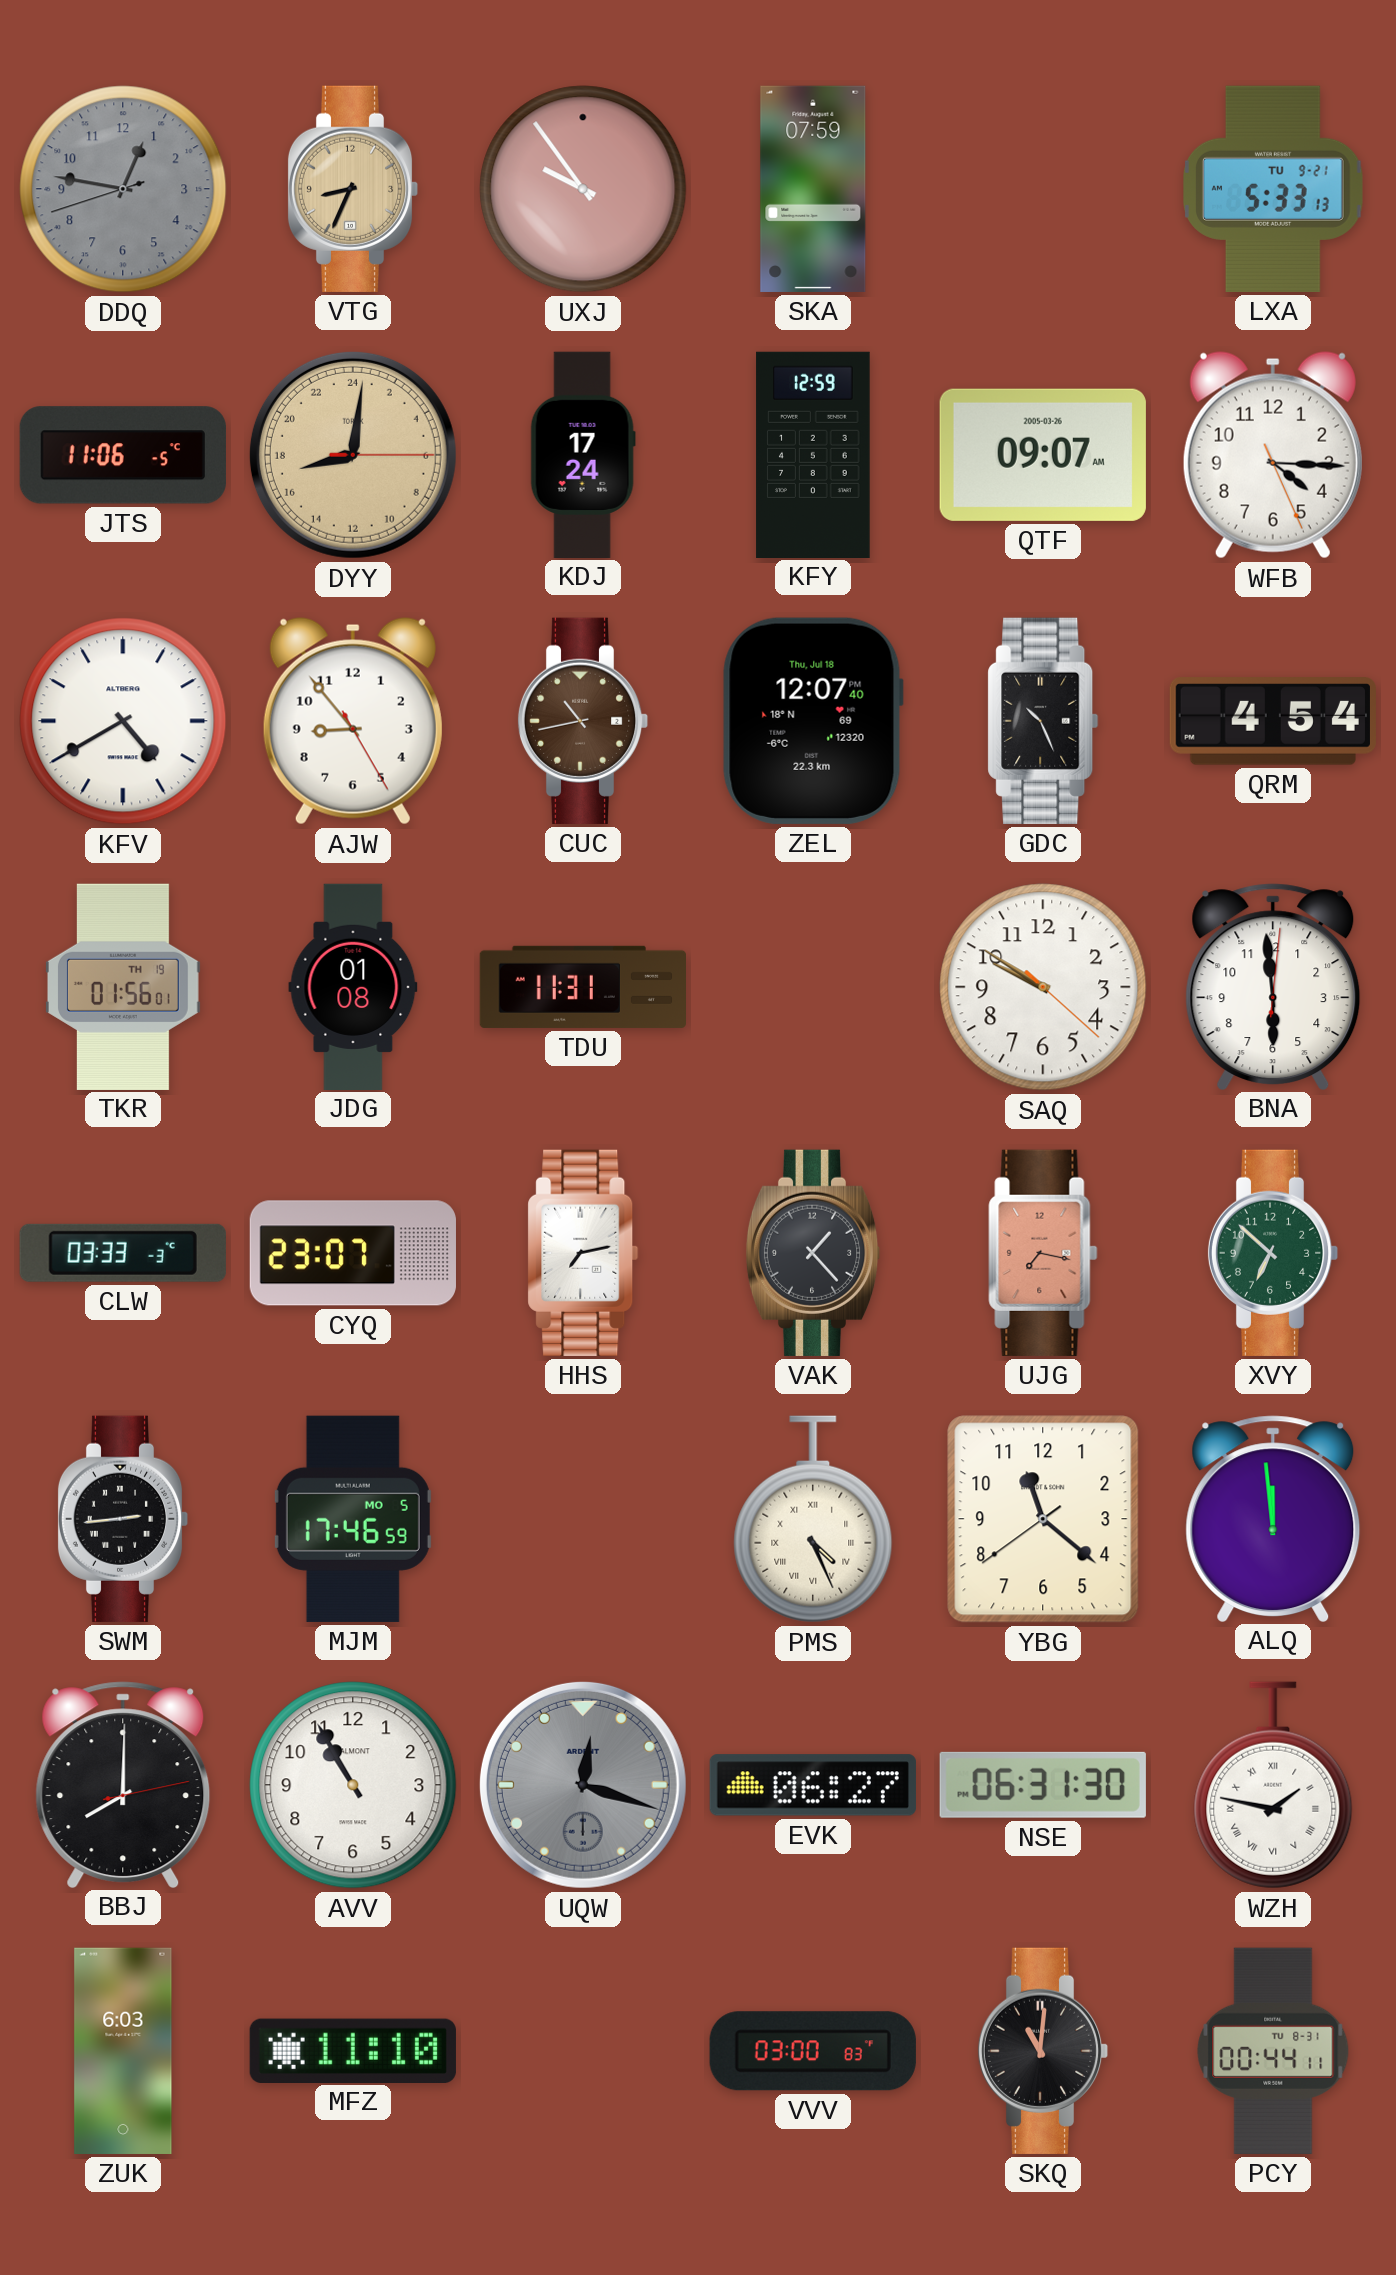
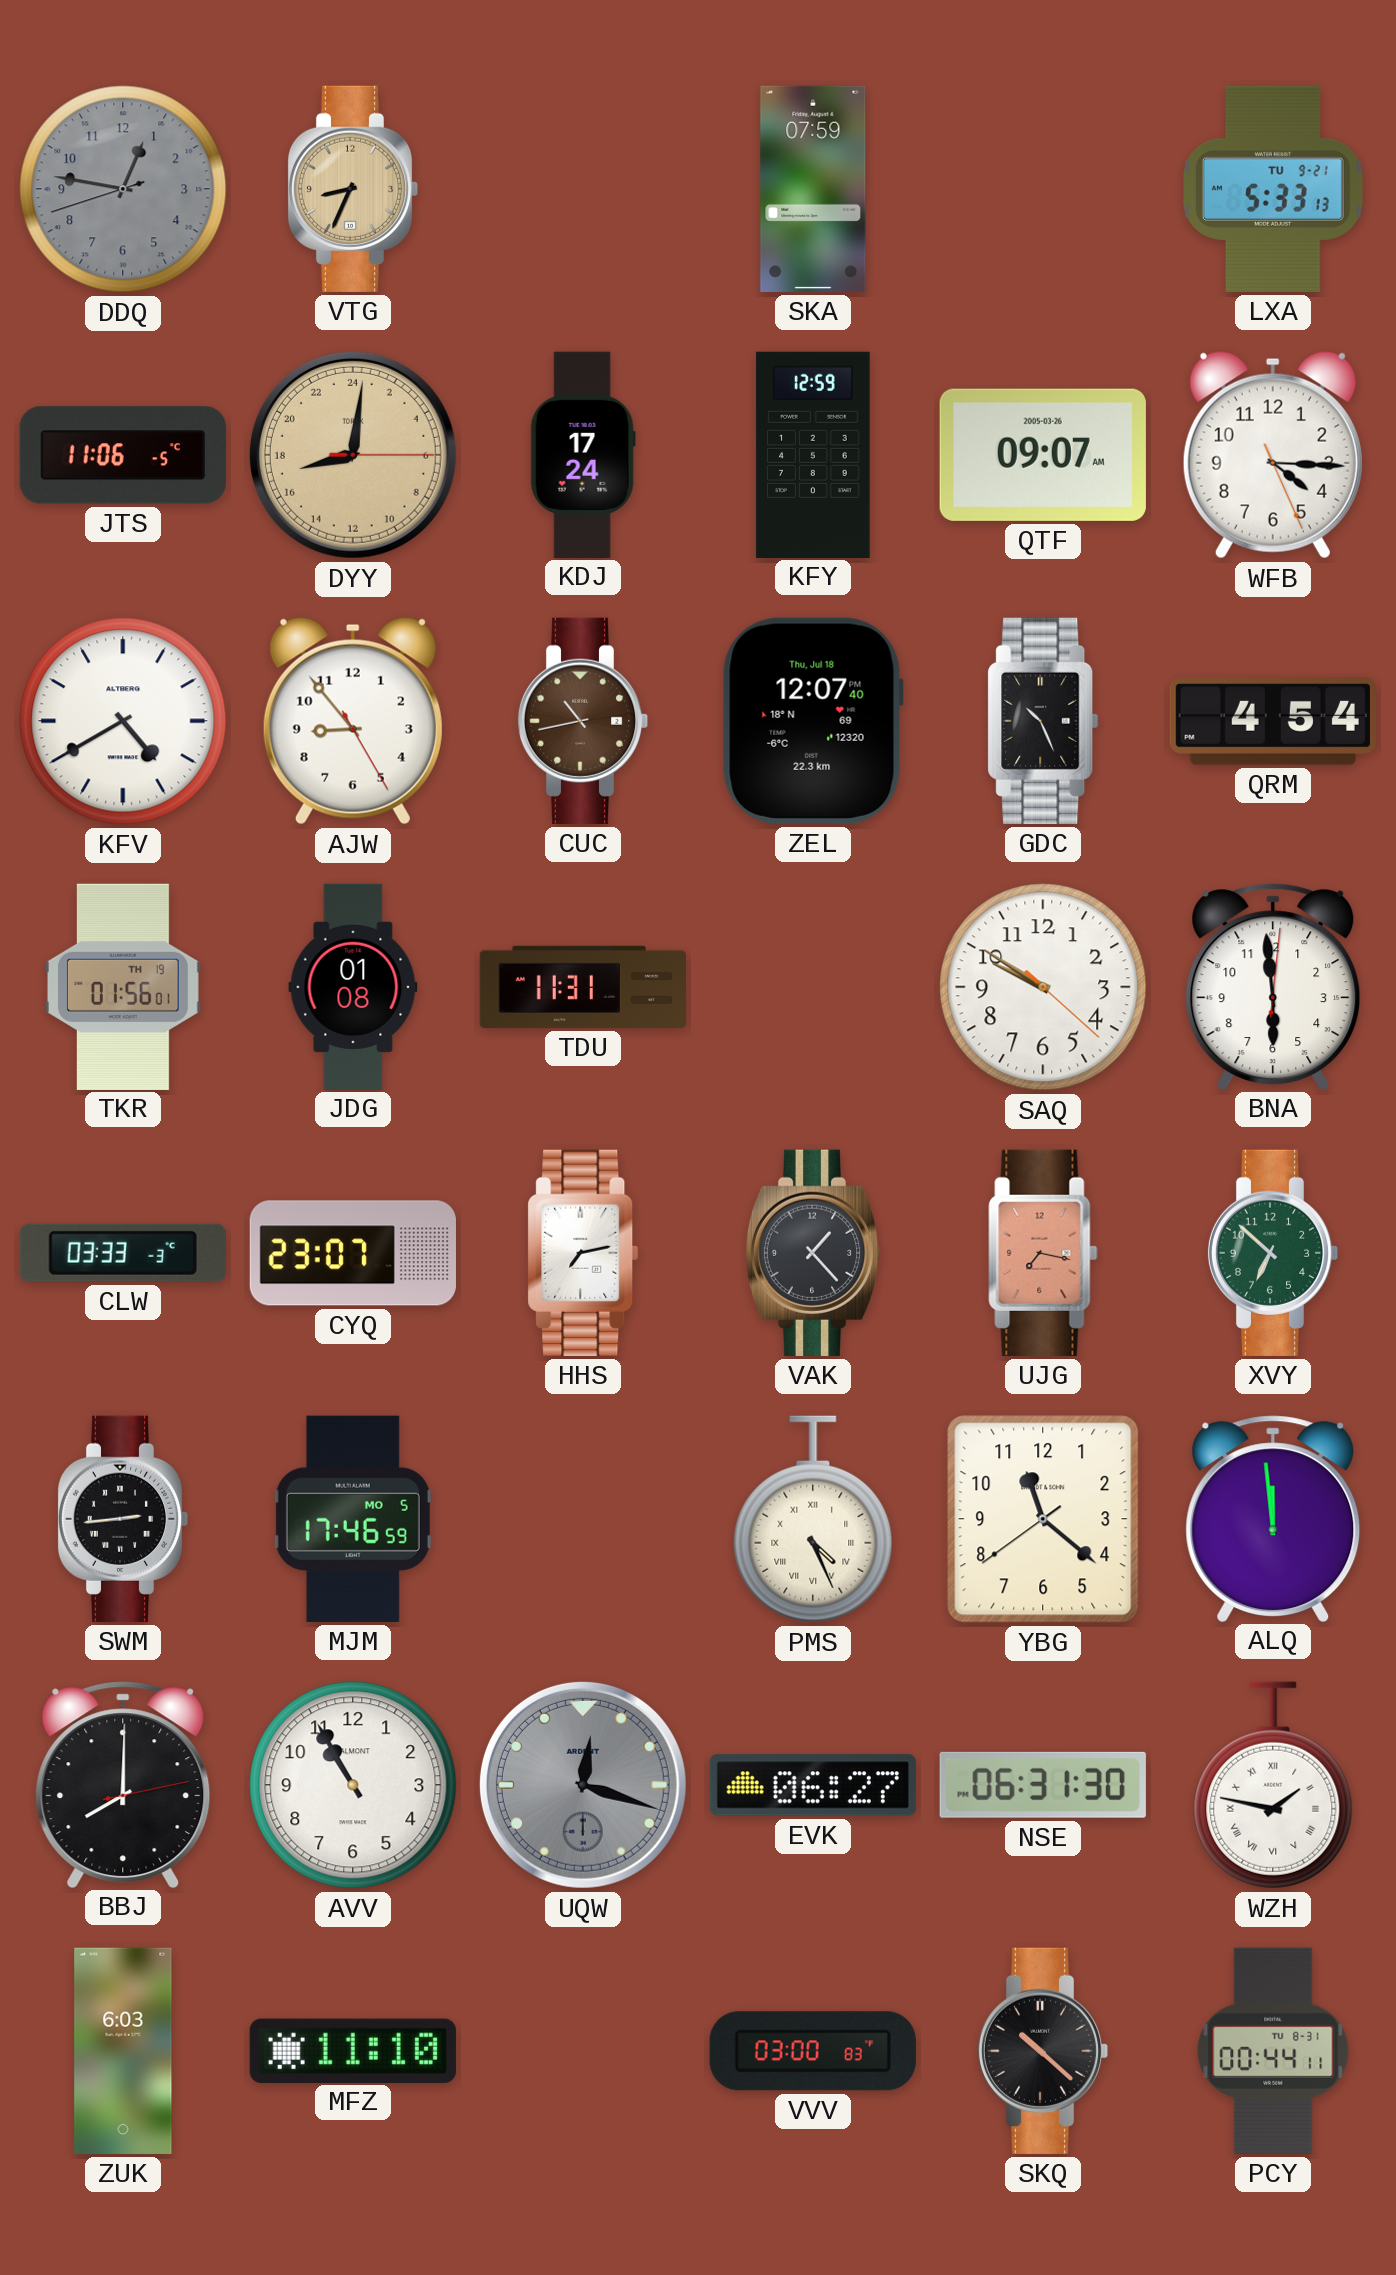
UXJ: 9:54 -> none
SKQ: 11:01 -> 10:22
